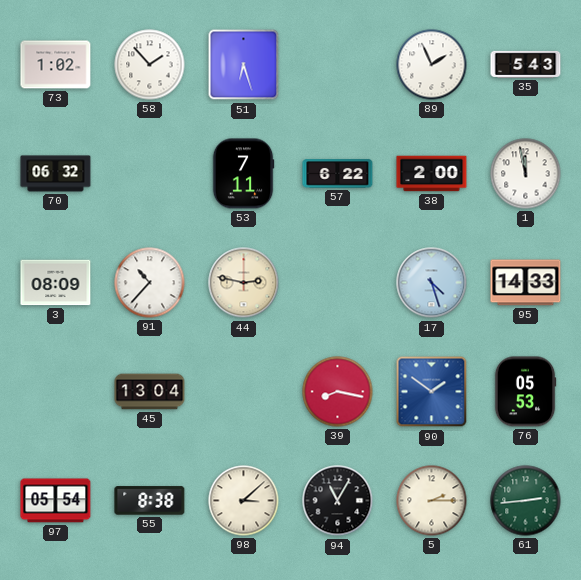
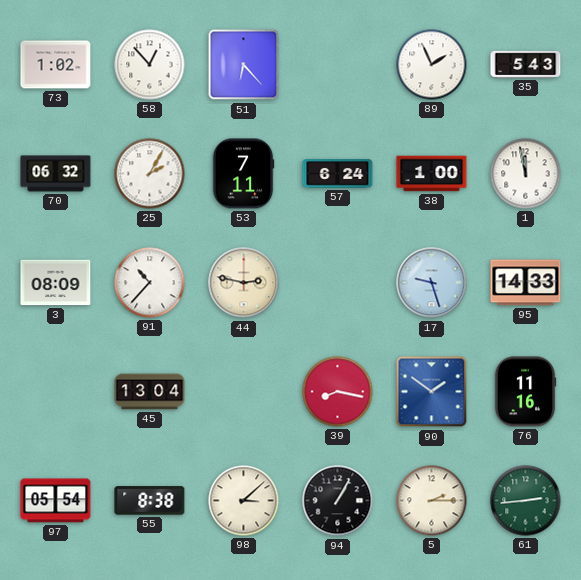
58: 1:53 -> 12:53
51: 6:27 -> 6:23
25: none -> 2:05
57: 6:22 -> 6:24
38: 2:00 -> 1:00
17: 4:27 -> 9:27
76: 05:53 -> 11:16
94: 11:05 -> 1:05
